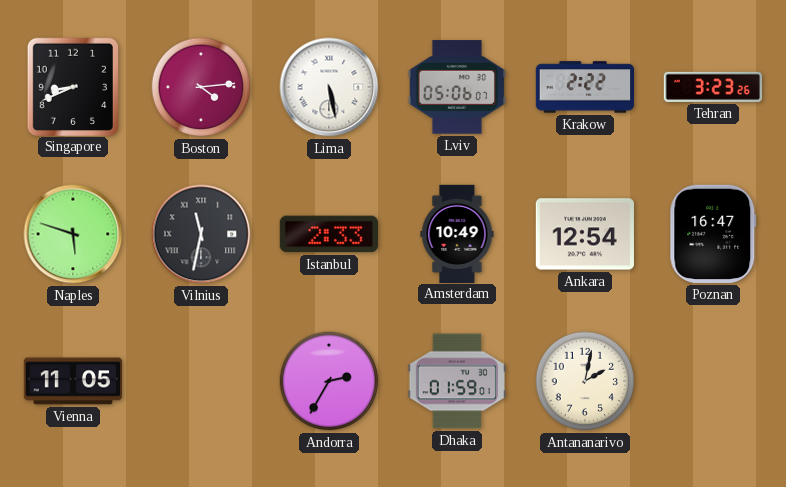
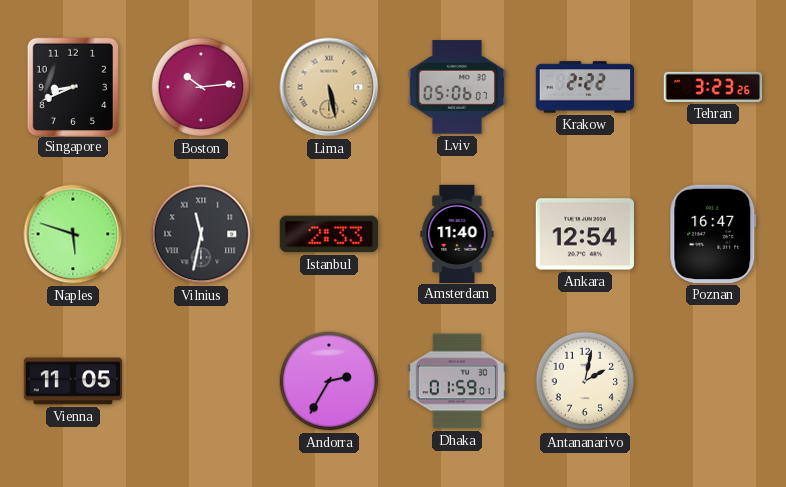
Boston: 4:14 -> 10:14
Lima dial: white -> champagne
Amsterdam: 10:49 -> 11:40
